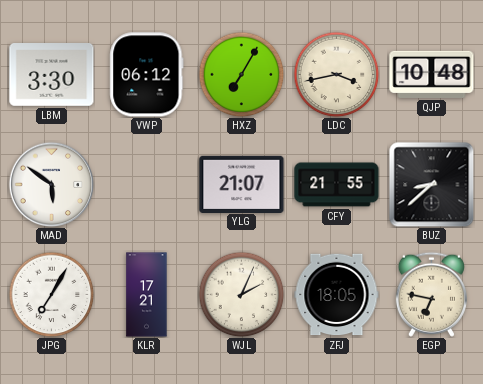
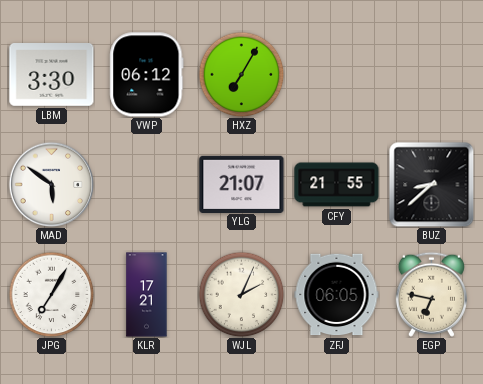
LDC: 3:43 -> none
QJP: 10:48 -> none
ZFJ: 18:05 -> 06:05
